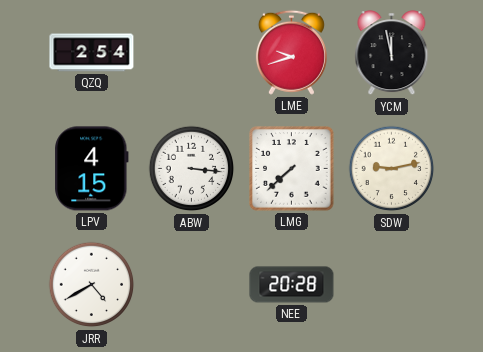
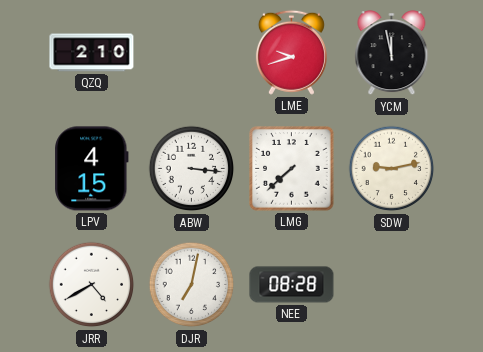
QZQ: 2:54 -> 2:10
DJR: none -> 7:02
NEE: 20:28 -> 08:28
